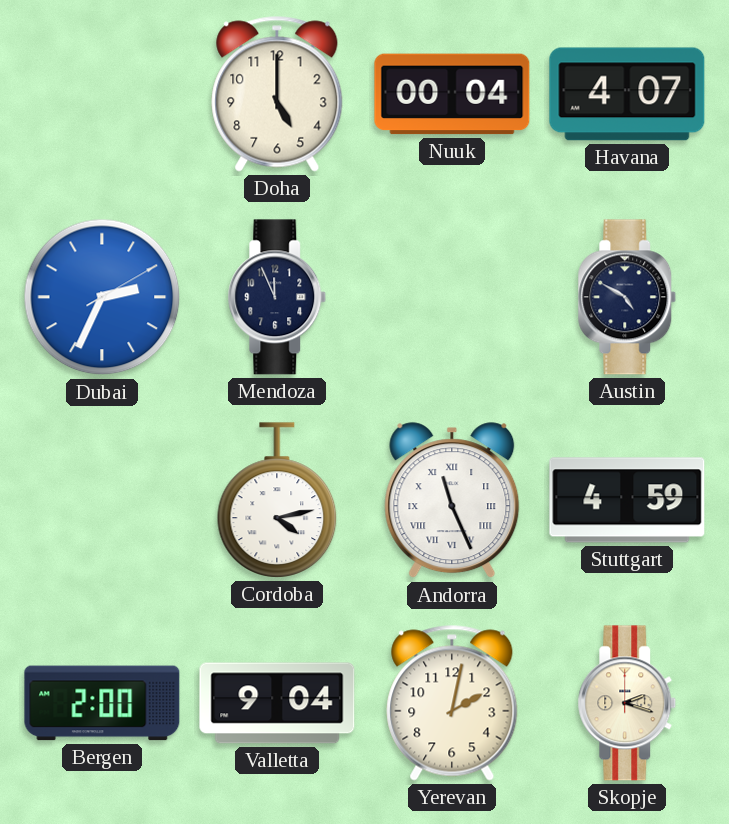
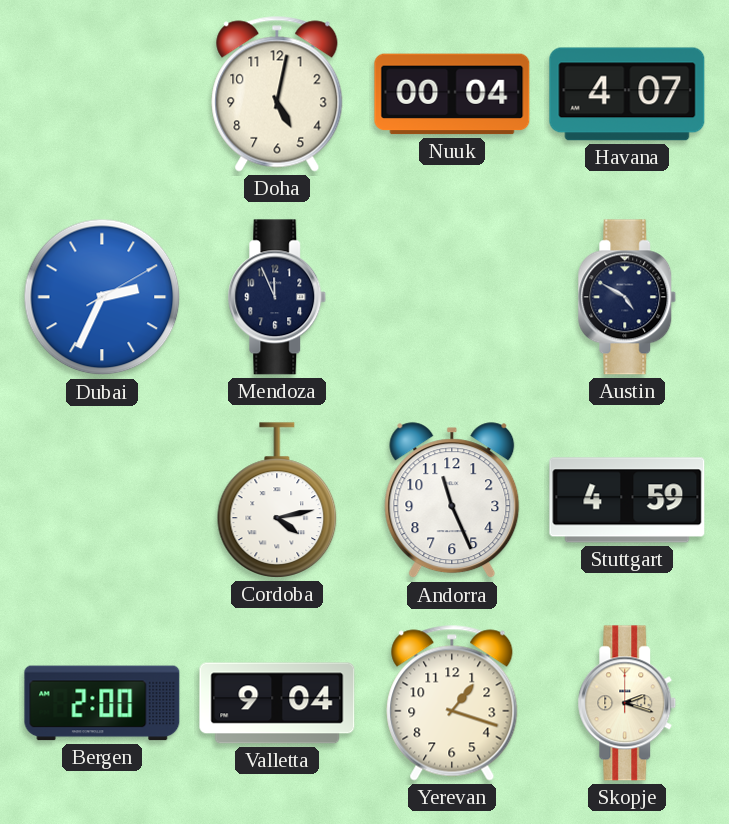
Doha: 5:00 -> 5:02
Andorra numerals: Roman -> Arabic
Yerevan: 2:02 -> 1:18
